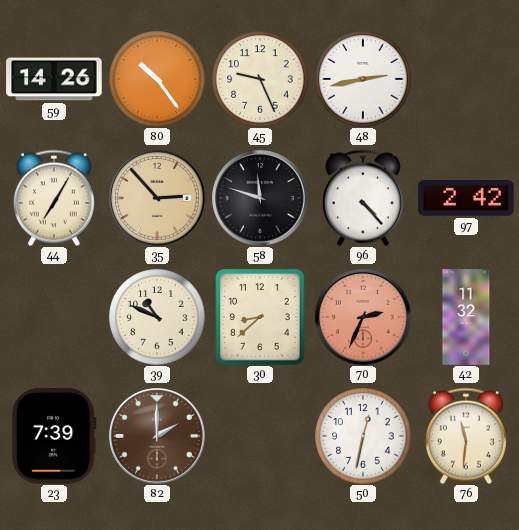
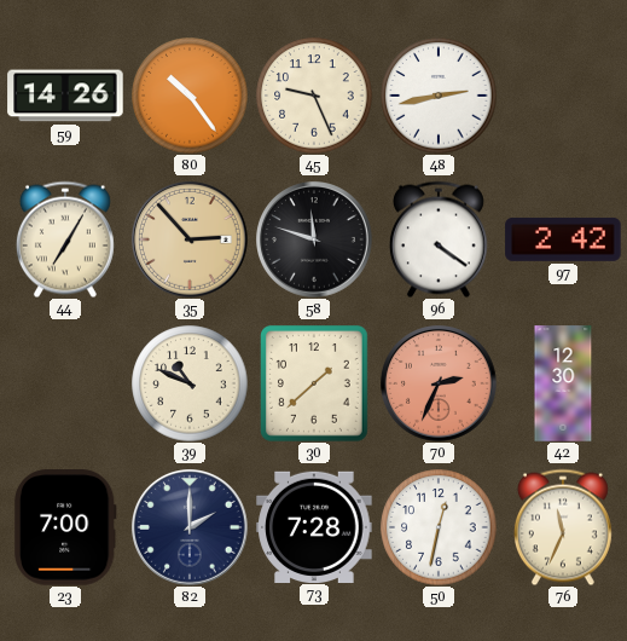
96: 4:23 -> 4:21
30: 8:38 -> 1:38
42: 11:32 -> 12:30
23: 7:39 -> 7:00
82 dial: brown -> navy
73: none -> 7:28
76: 11:31 -> 11:34
